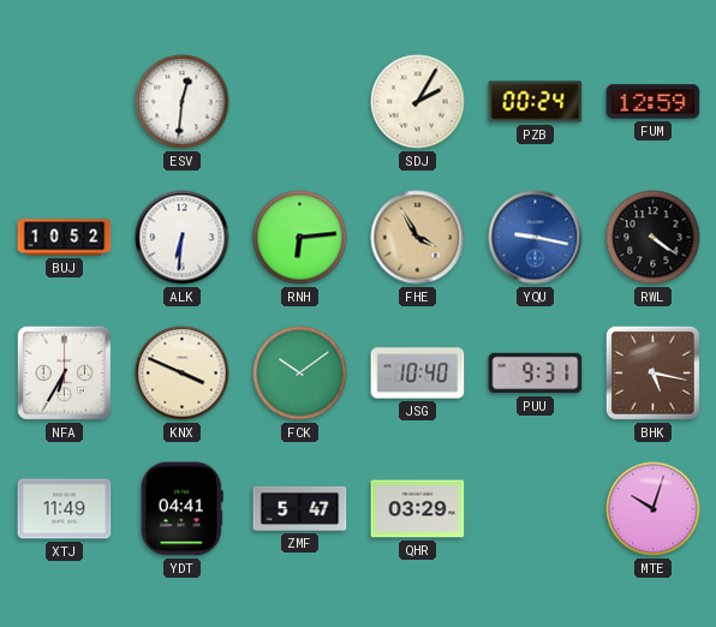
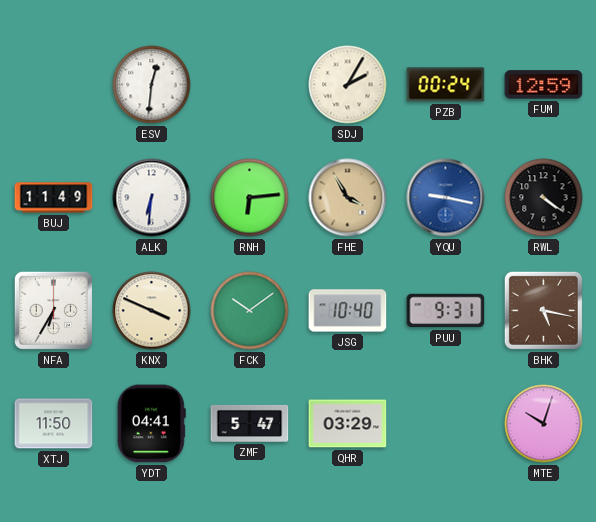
BUJ: 10:52 -> 11:49
XTJ: 11:49 -> 11:50
